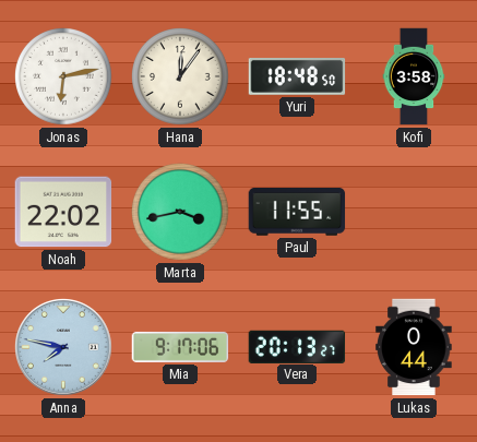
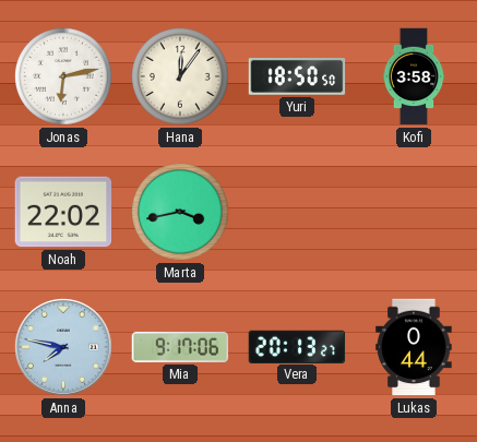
Yuri: 18:48 -> 18:50
Paul: 11:55 -> none
